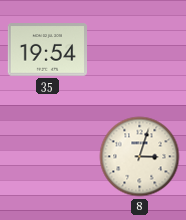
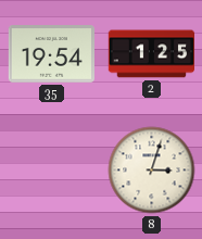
2: none -> 1:25
